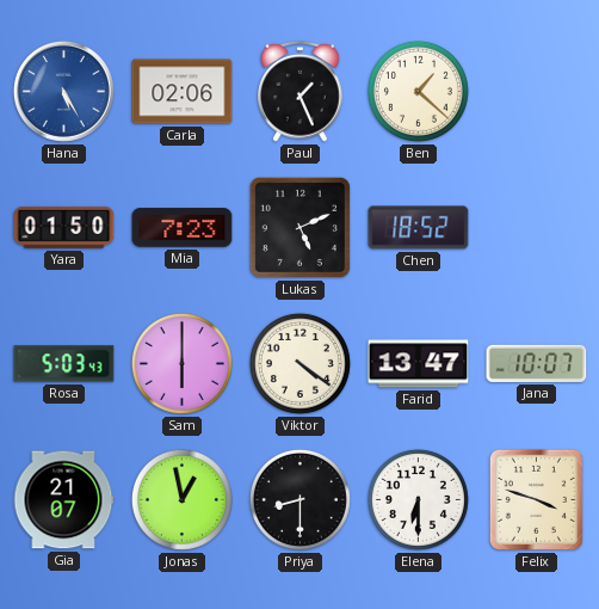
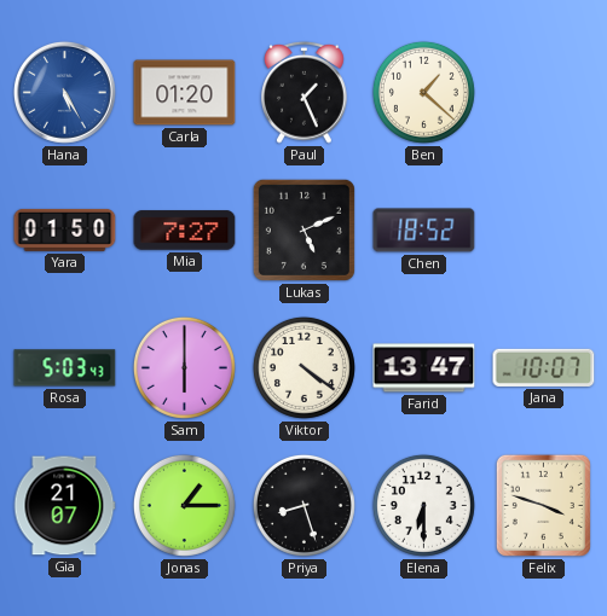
Carla: 02:06 -> 01:20
Mia: 7:23 -> 7:27
Jonas: 12:58 -> 1:15
Priya: 8:30 -> 8:27
